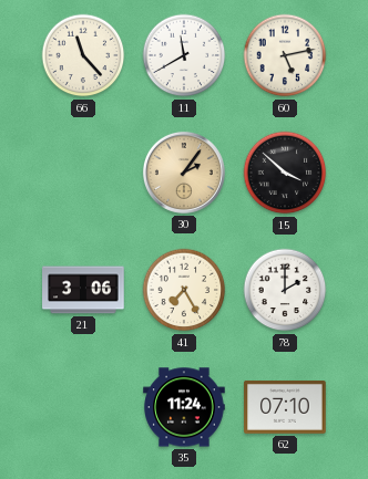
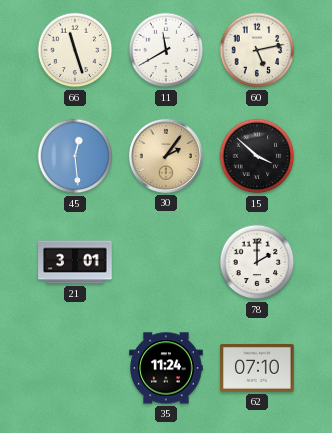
66: 11:23 -> 11:27
45: none -> 12:29
21: 3:06 -> 3:01
41: 7:25 -> none
